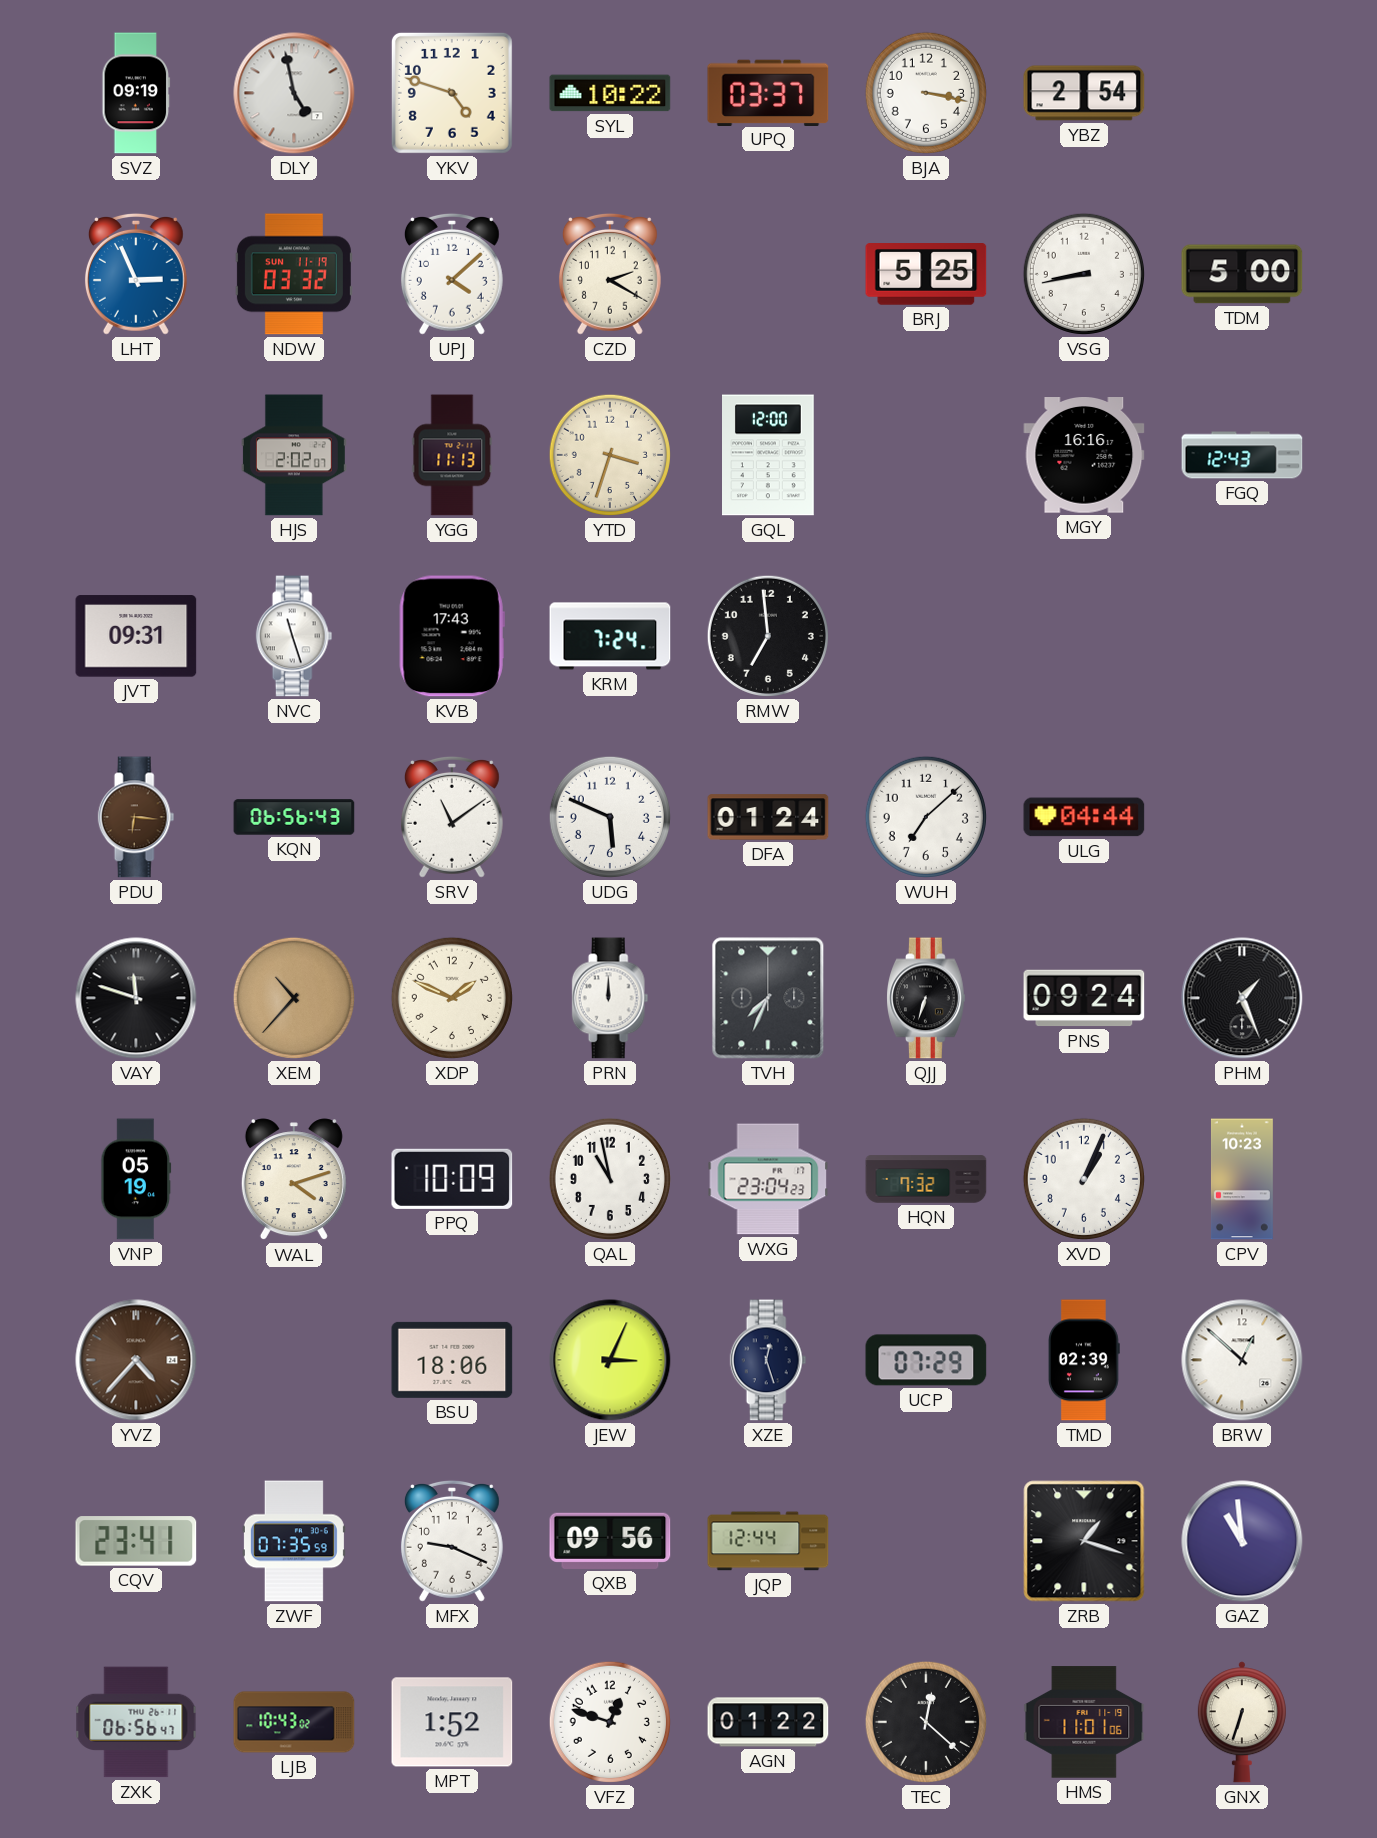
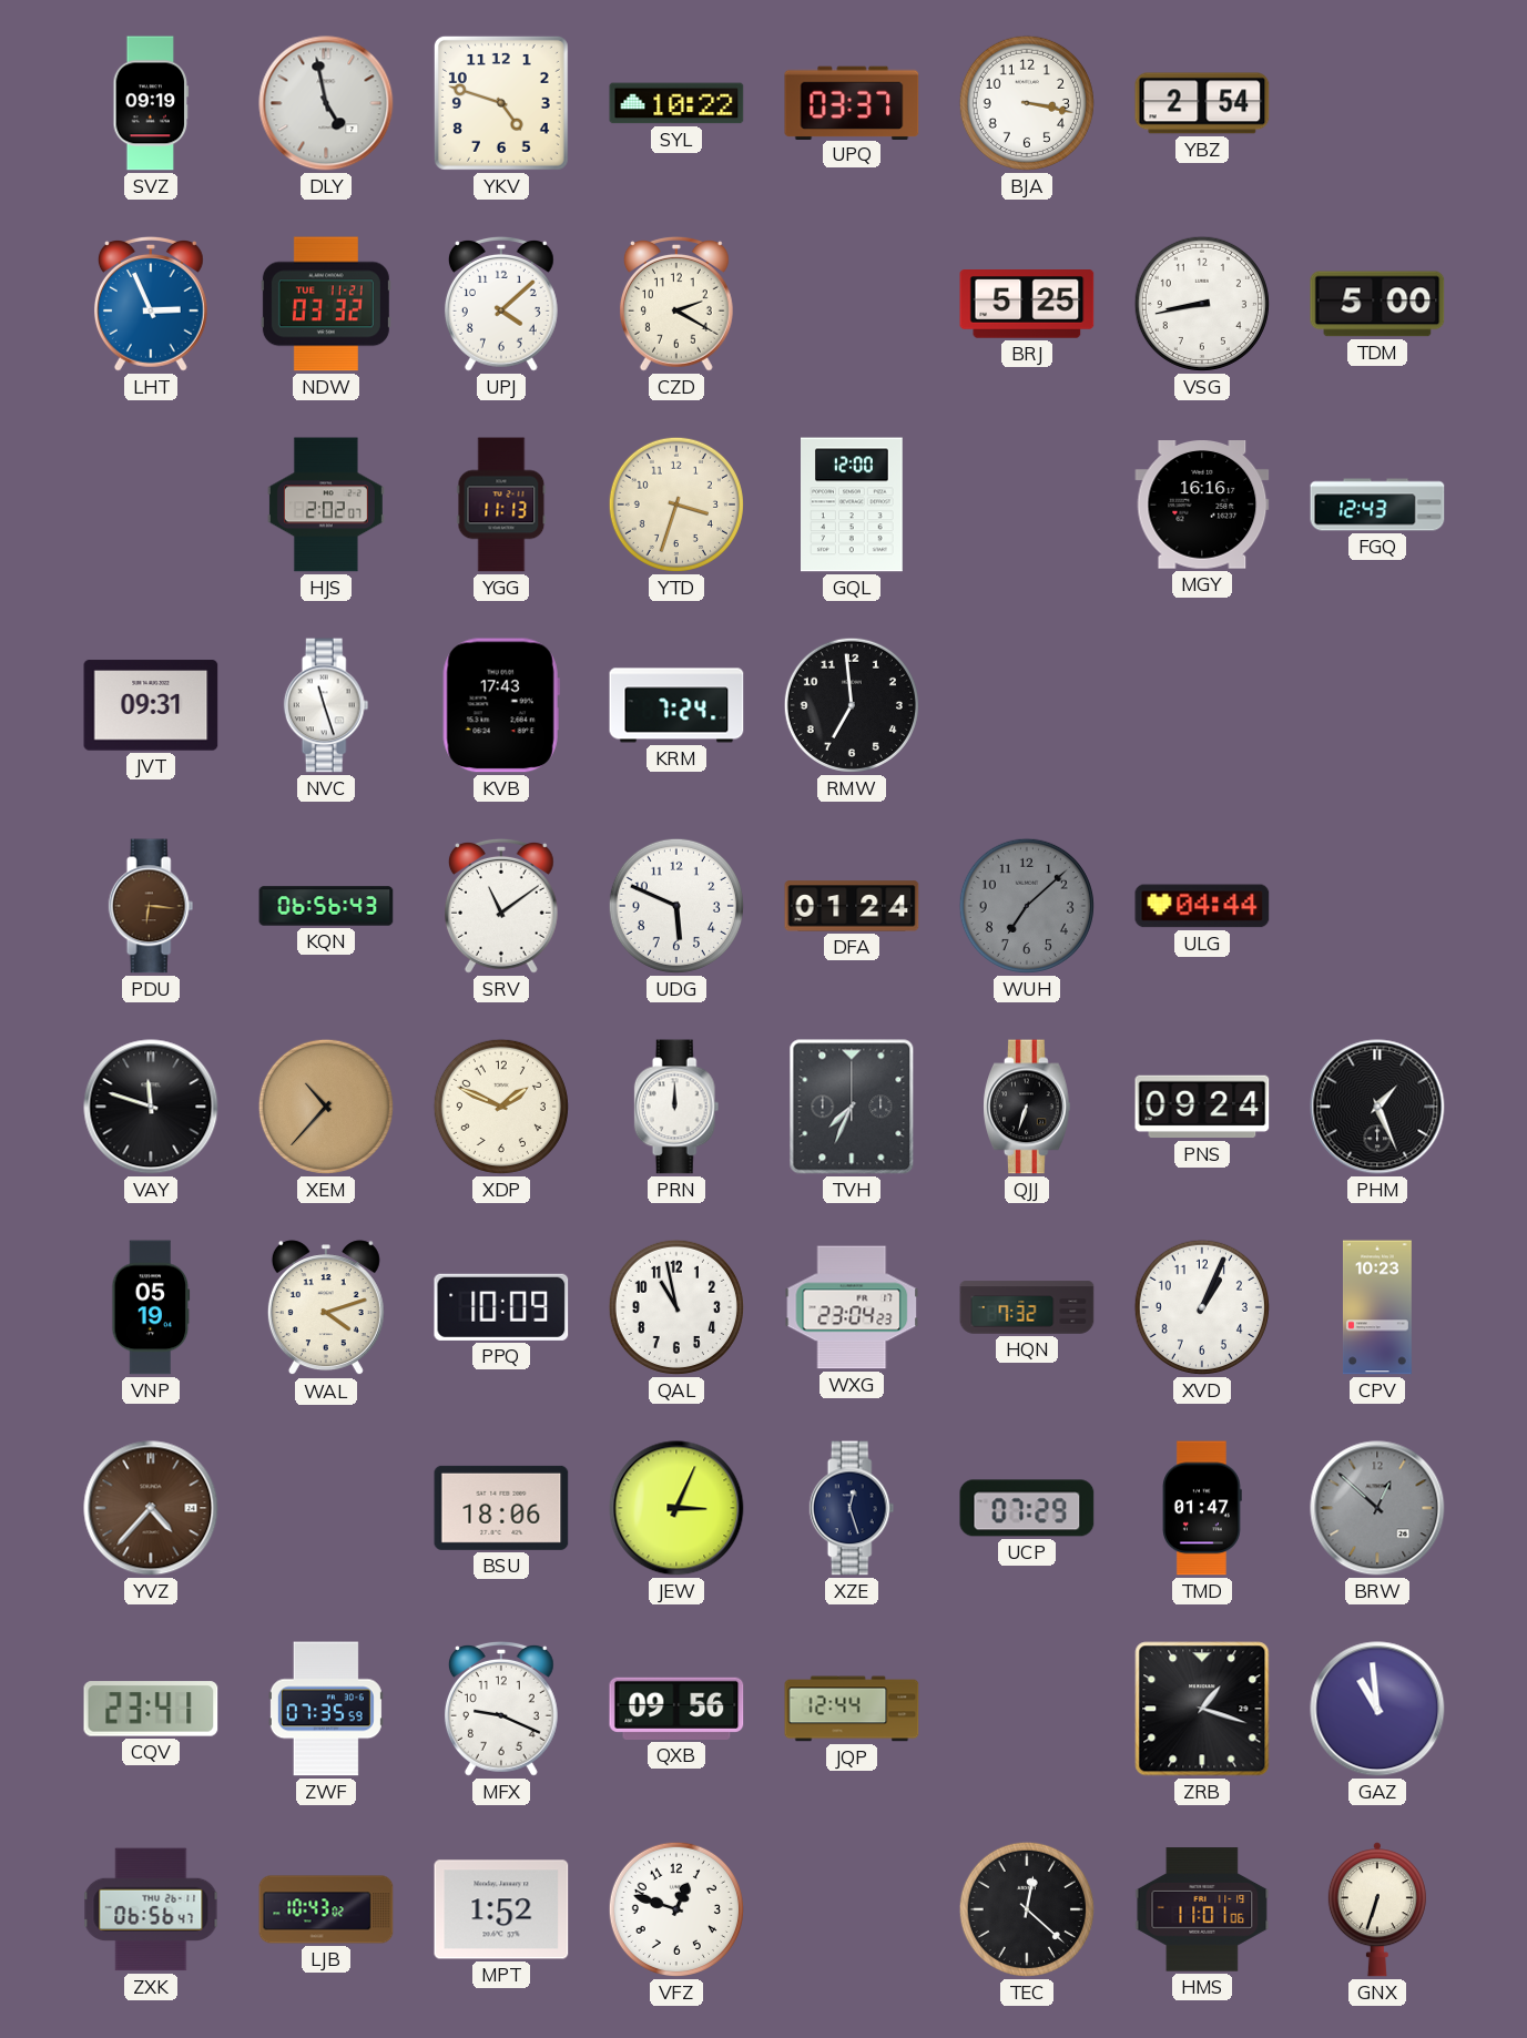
NDW date: SUN 11-19 -> TUE 11-21
WUH dial: white -> grey
TMD: 02:39 -> 01:47
BRW dial: white -> grey
AGN: 01:22 -> none
